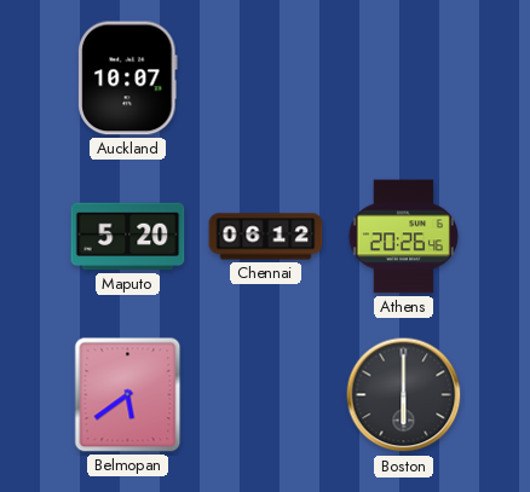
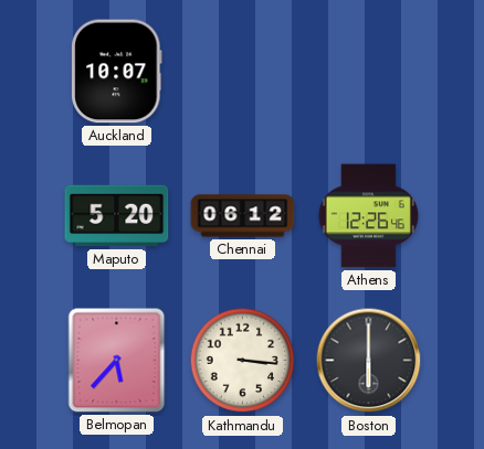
Athens: 20:26 -> 12:26
Belmopan: 5:39 -> 5:37
Kathmandu: none -> 3:16
